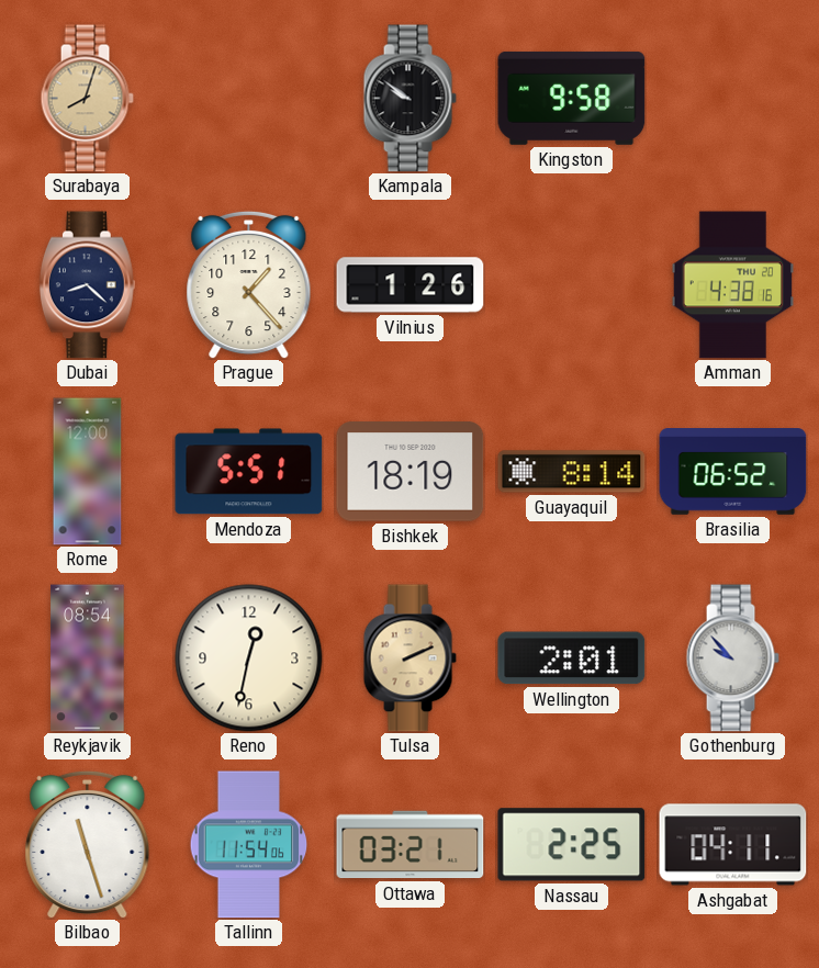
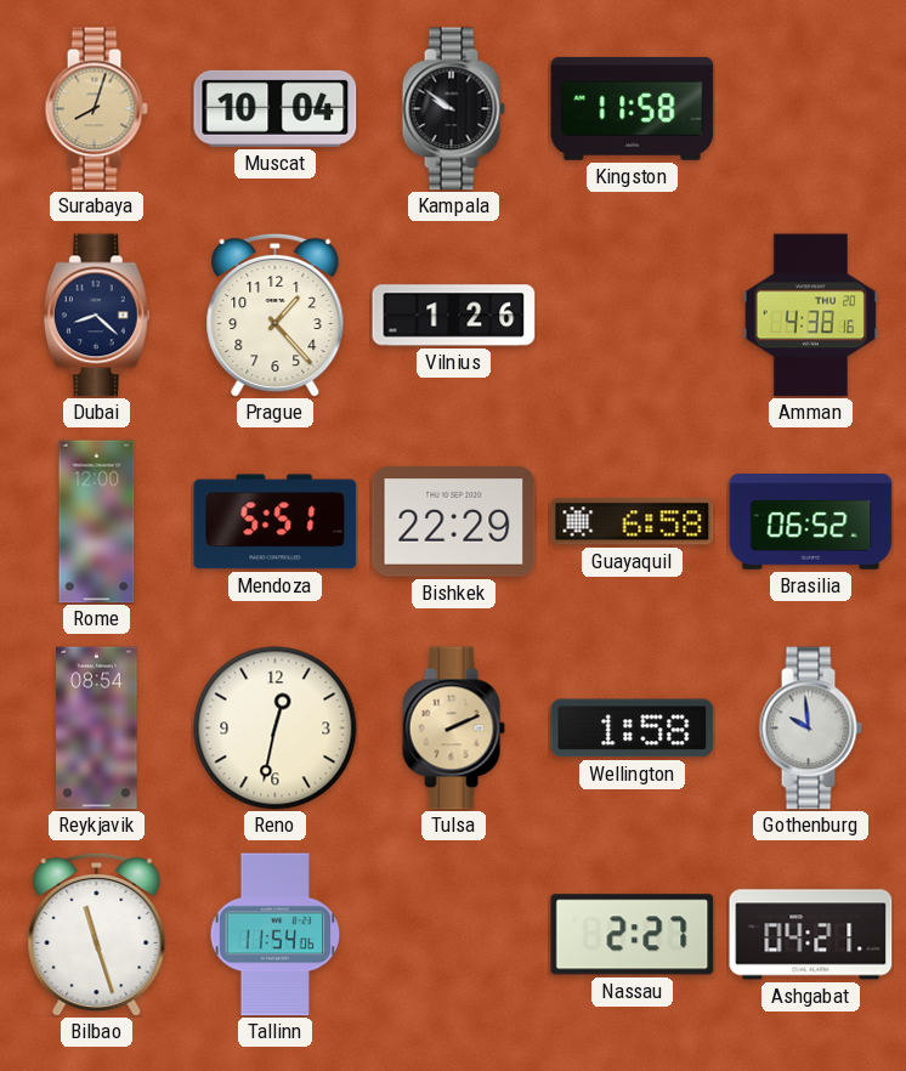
Muscat: none -> 10:04
Kingston: 9:58 -> 11:58
Bishkek: 18:19 -> 22:29
Guayaquil: 8:14 -> 6:58
Wellington: 2:01 -> 1:58
Gothenburg: 9:53 -> 9:59
Ottawa: 03:21 -> none
Nassau: 2:25 -> 2:27
Ashgabat: 04:11 -> 04:21
